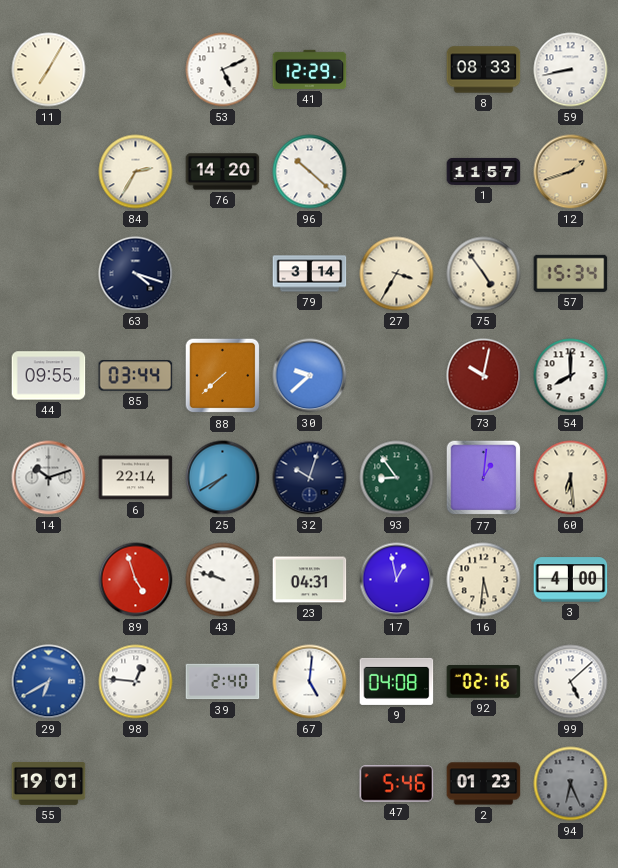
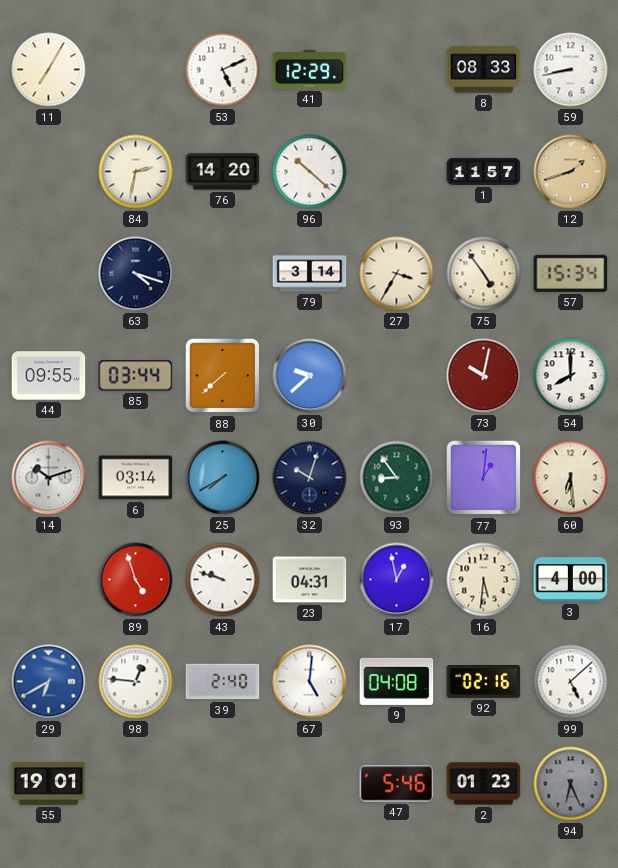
84: 2:35 -> 2:32
6: 22:14 -> 03:14
